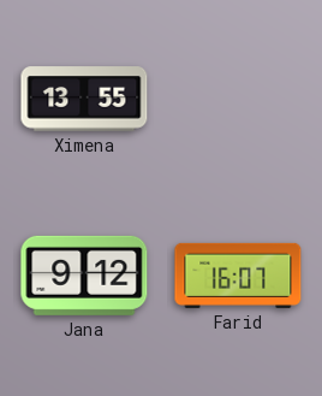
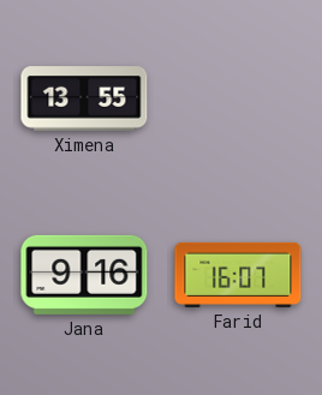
Jana: 9:12 -> 9:16
